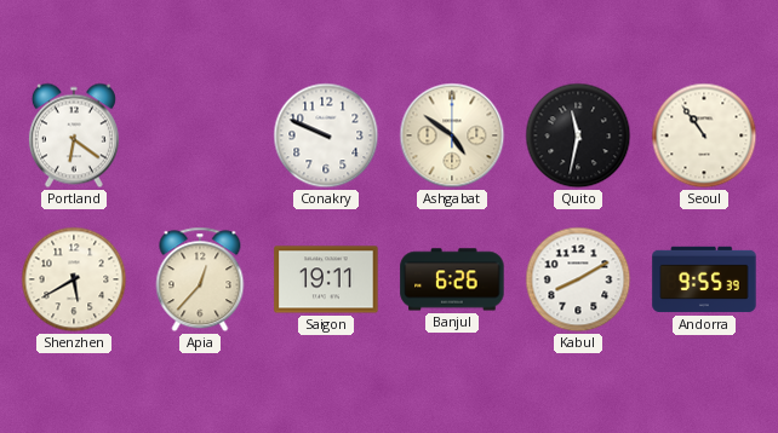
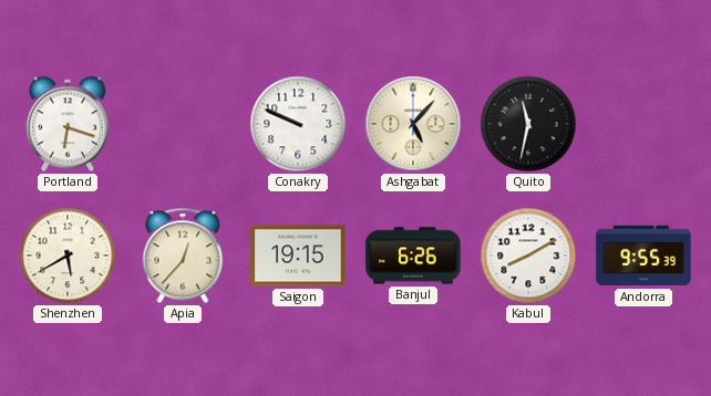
Portland: 6:21 -> 6:18
Ashgabat: 4:51 -> 5:07
Seoul: 10:54 -> none
Saigon: 19:11 -> 19:15
